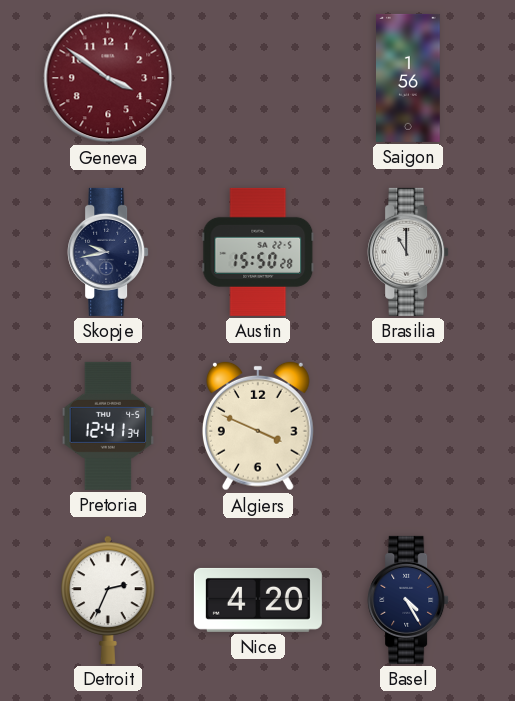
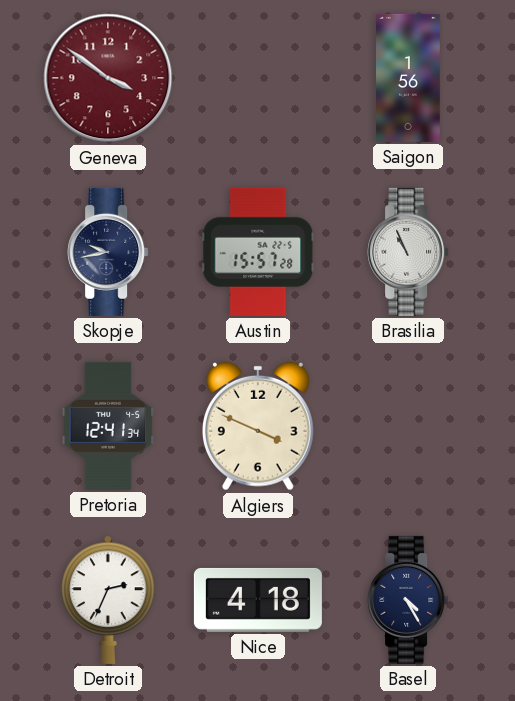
Austin: 15:50 -> 15:57
Brasilia: 11:00 -> 10:56
Nice: 4:20 -> 4:18
